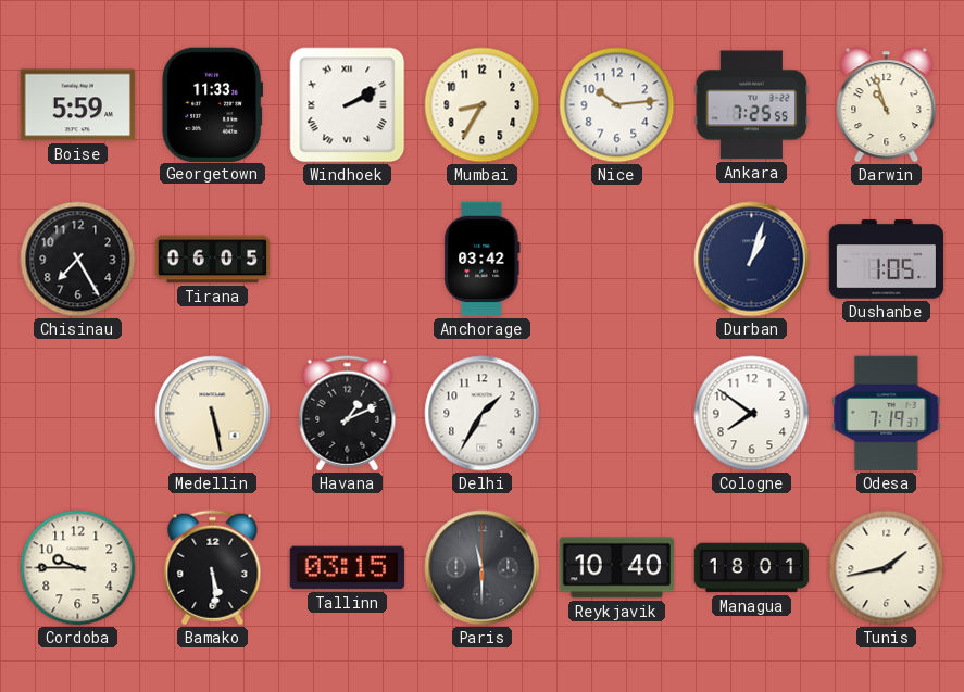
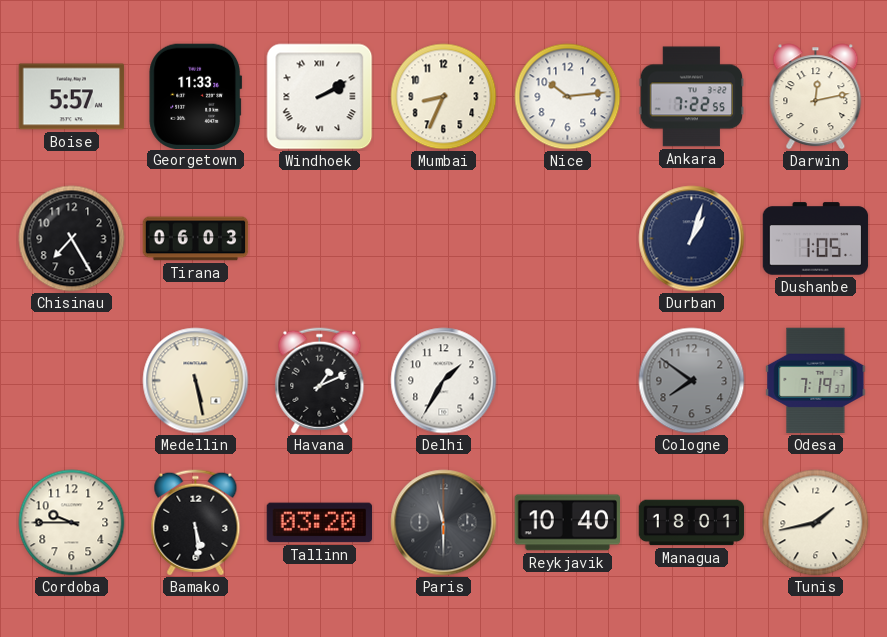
Boise: 5:59 -> 5:57
Mumbai: 8:35 -> 8:34
Ankara: 7:25 -> 7:22
Darwin: 10:57 -> 12:13
Tirana: 06:05 -> 06:03
Anchorage: 03:42 -> none
Cologne dial: white -> grey
Tallinn: 03:15 -> 03:20
